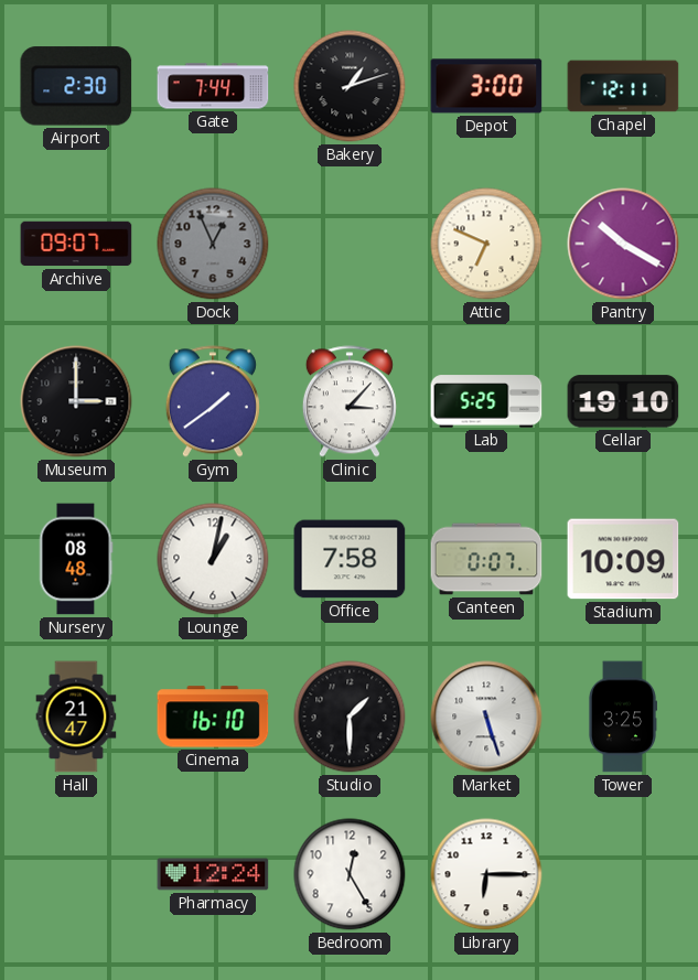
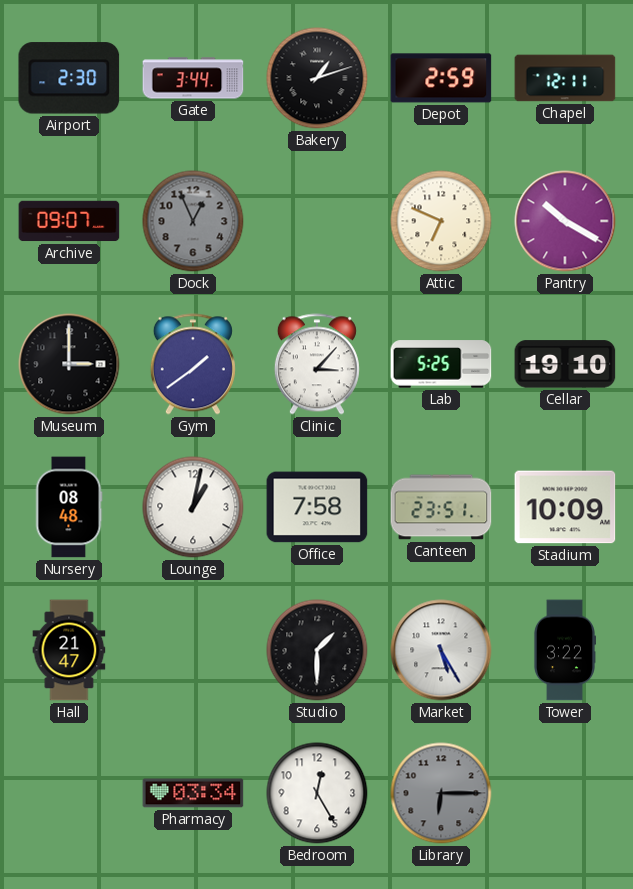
Gate: 7:44 -> 3:44
Depot: 3:00 -> 2:59
Canteen: 0:07 -> 23:51
Cinema: 16:10 -> none
Market: 5:27 -> 5:25
Tower: 3:25 -> 3:22
Pharmacy: 12:24 -> 03:34
Library dial: white -> grey
